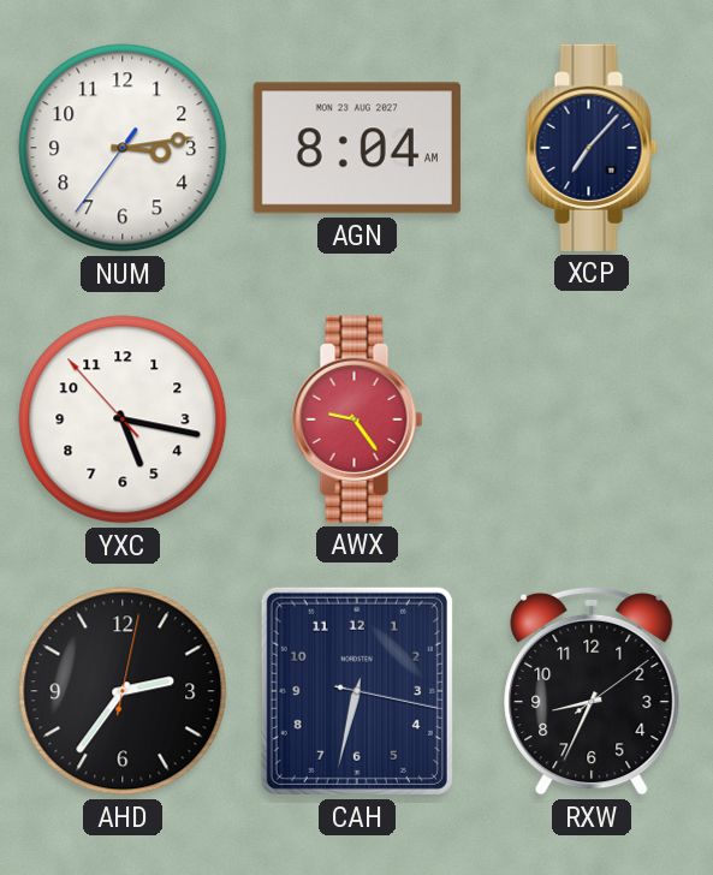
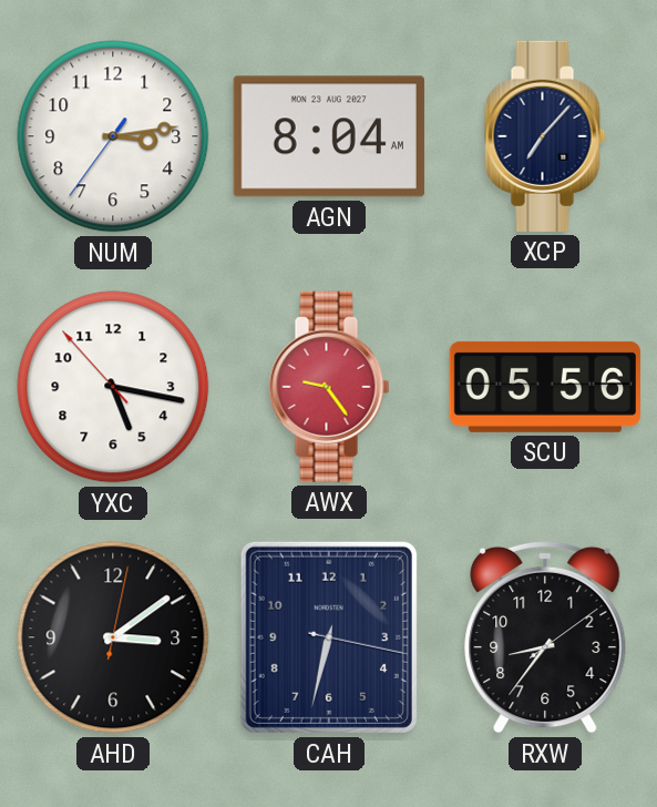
SCU: none -> 05:56
AHD: 2:36 -> 3:09
RXW: 8:34 -> 8:36
